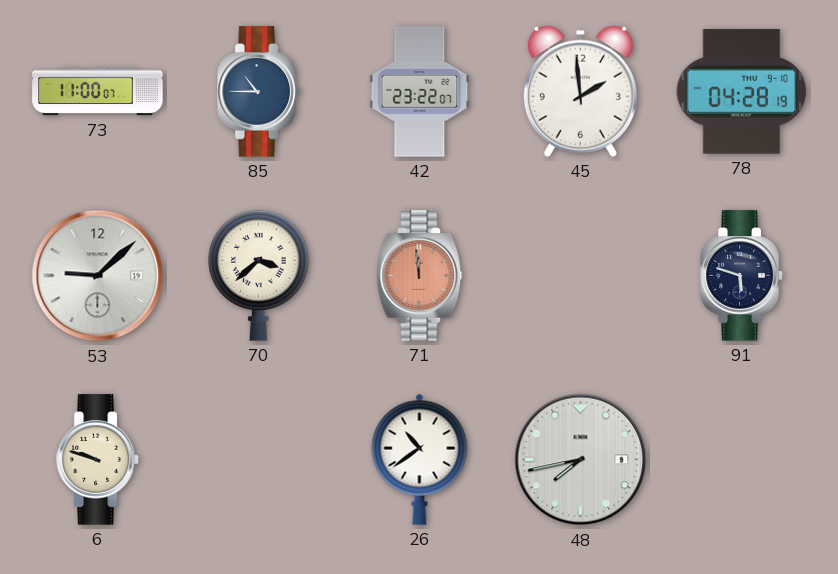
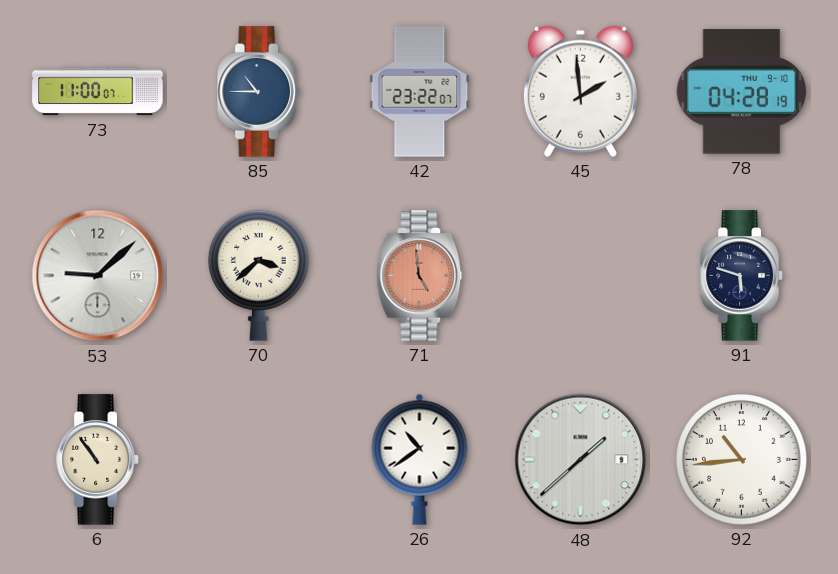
71: 11:59 -> 4:59
6: 9:48 -> 10:54
48: 7:43 -> 1:38
92: none -> 10:44
